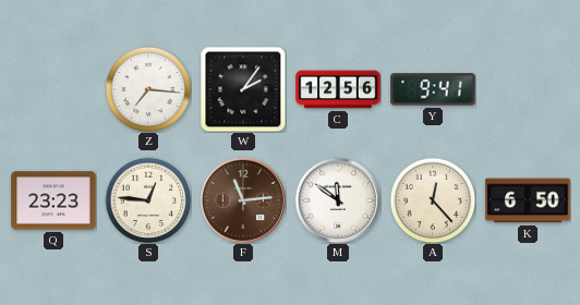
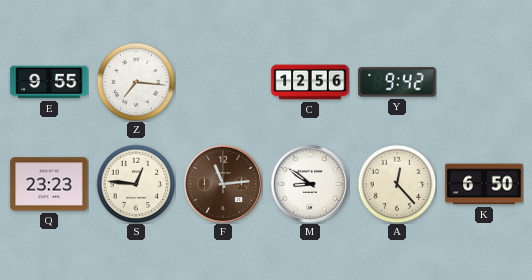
E: none -> 9:55
W: 2:06 -> none
Y: 9:41 -> 9:42
M: 11:51 -> 8:51
